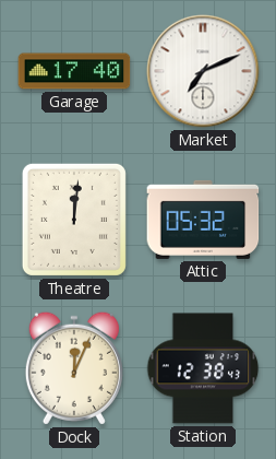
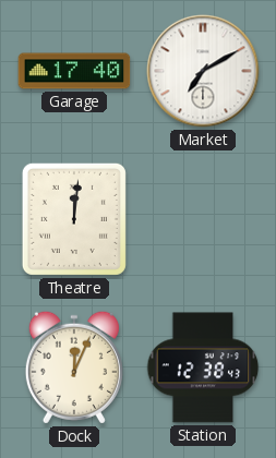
Market: 7:11 -> 7:10
Attic: 05:32 -> none
